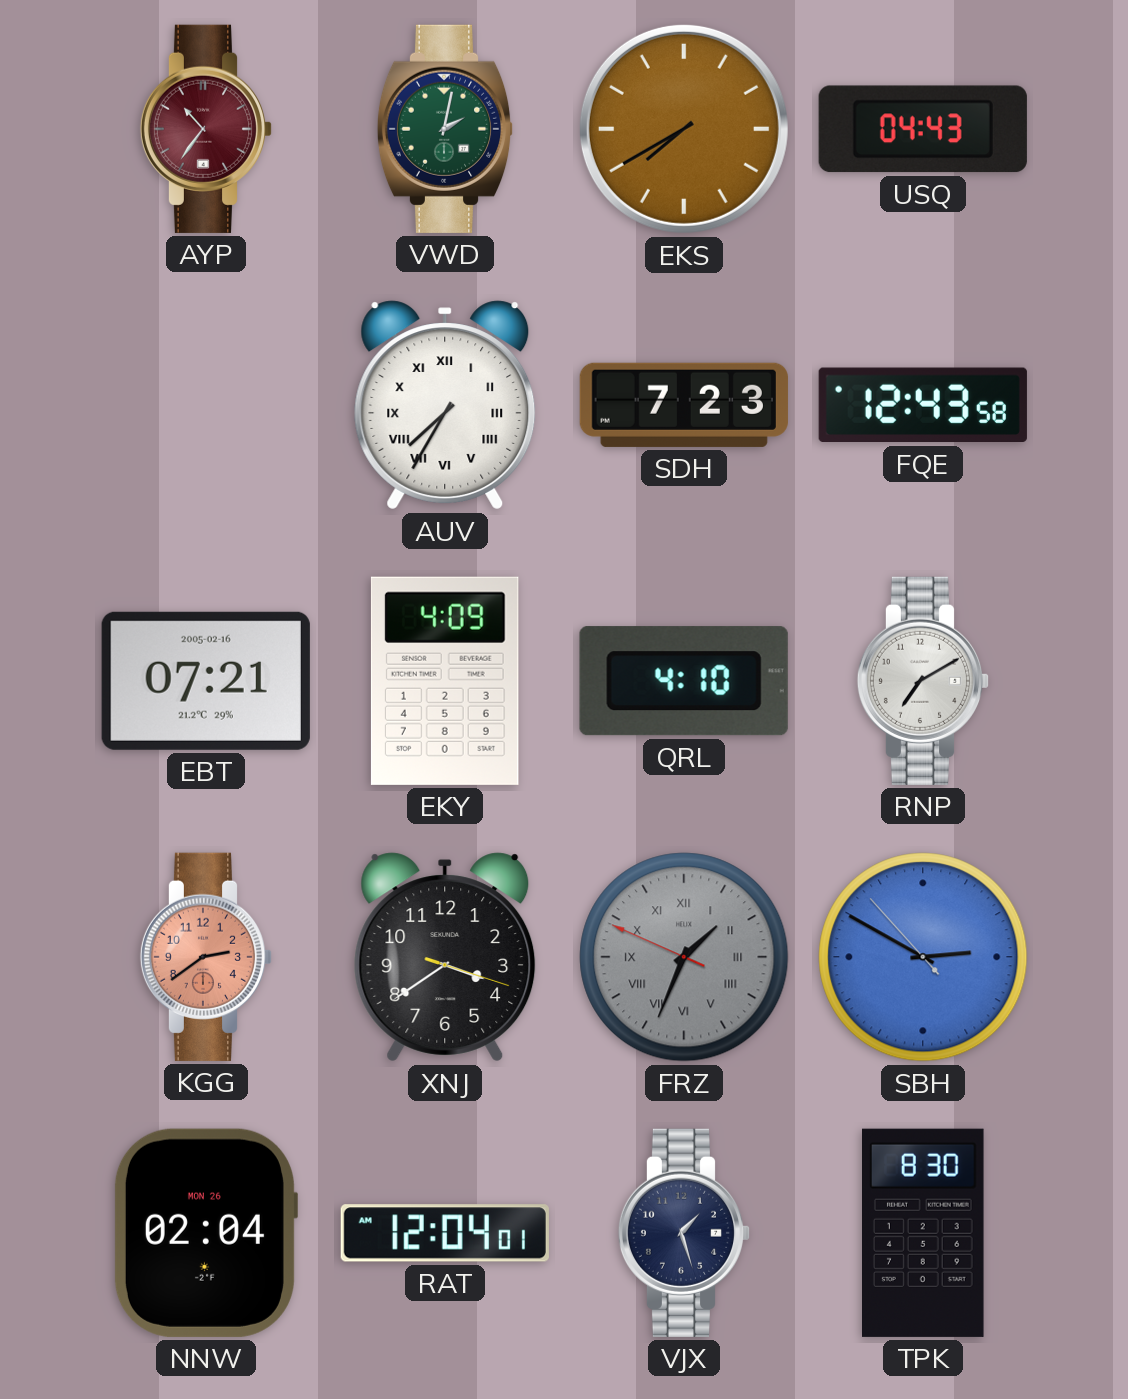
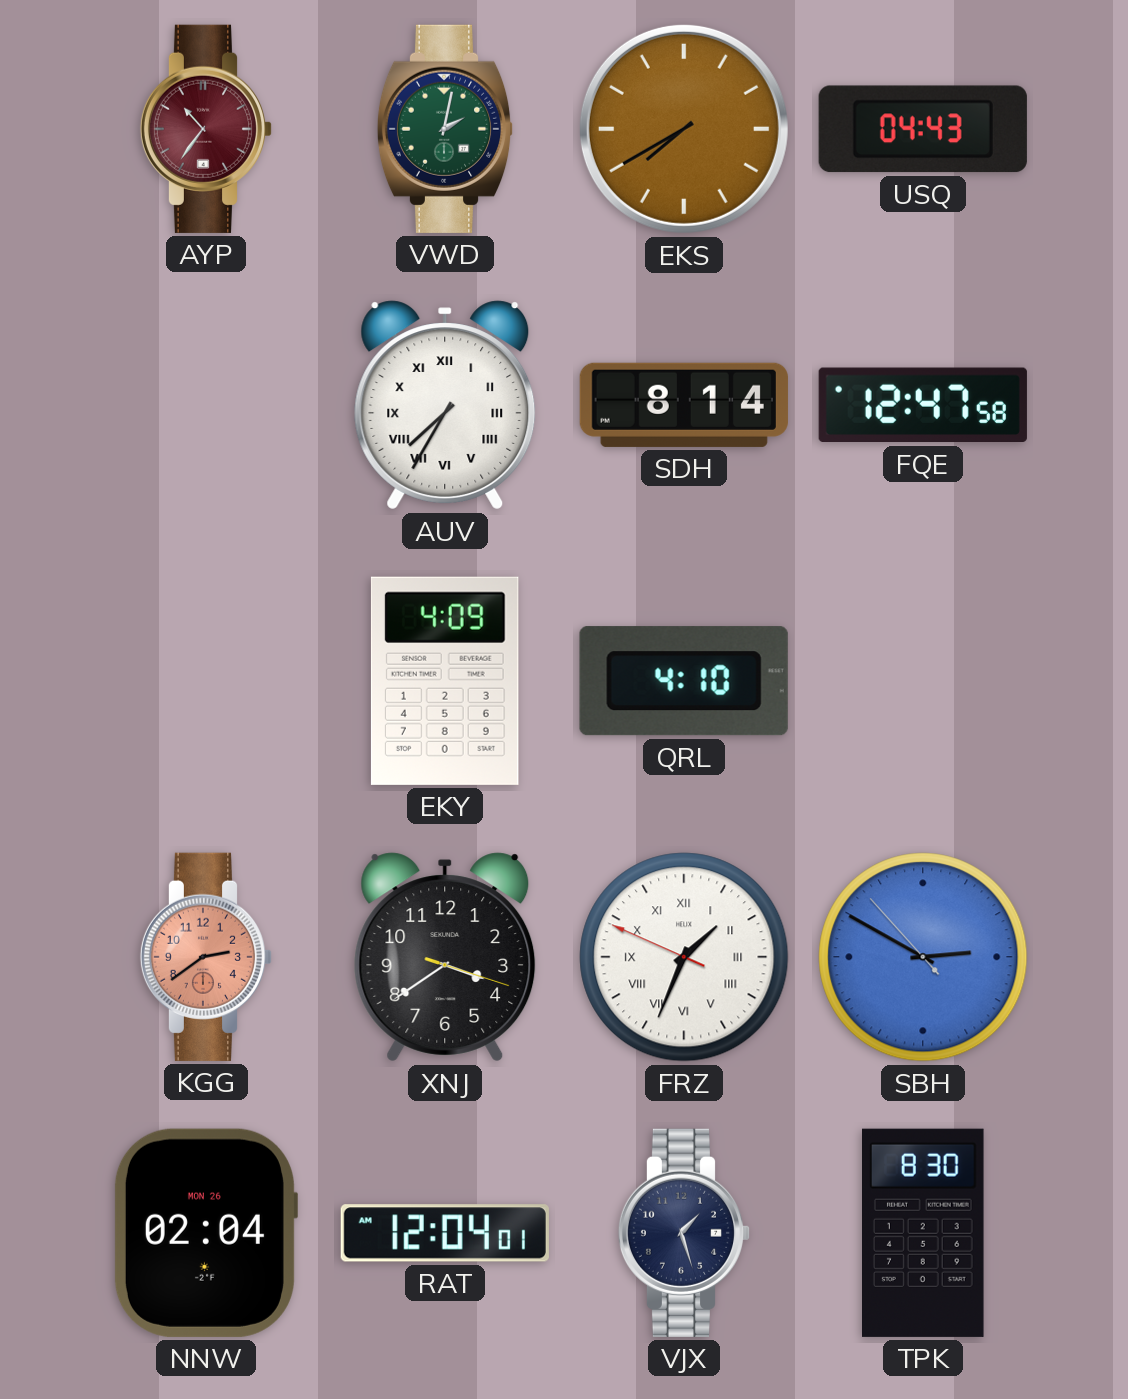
SDH: 7:23 -> 8:14
FQE: 12:43 -> 12:47
EBT: 07:21 -> none
RNP: 7:10 -> none
FRZ dial: grey -> white
